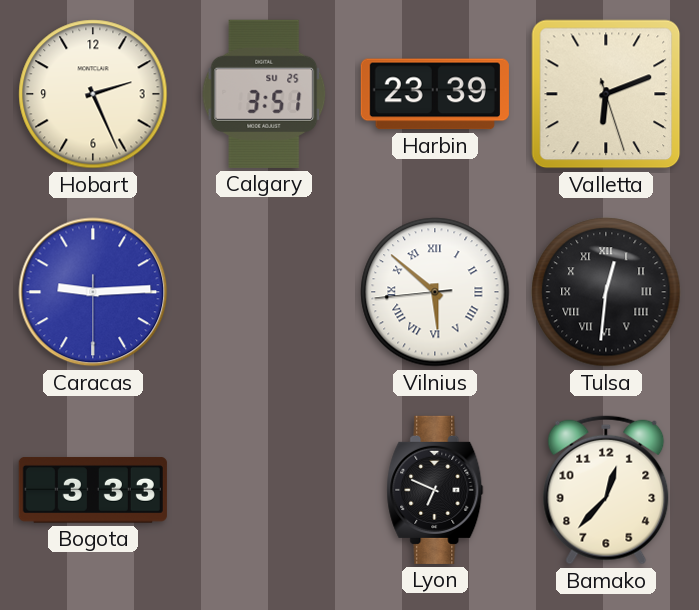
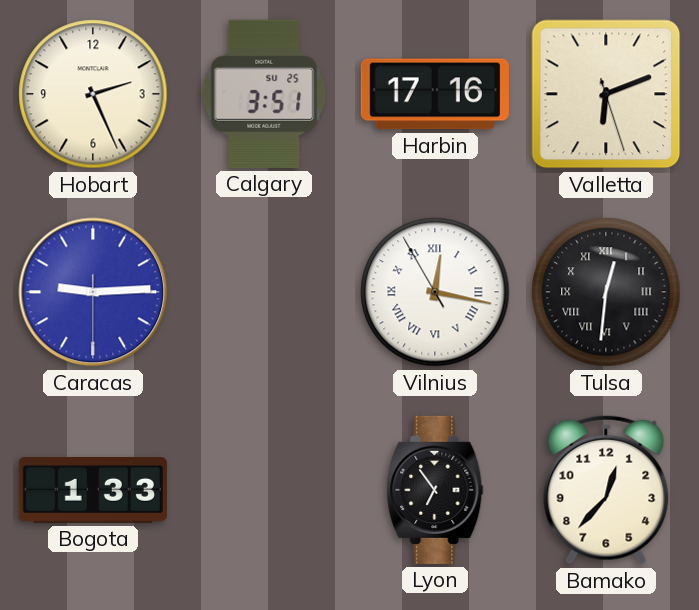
Harbin: 23:39 -> 17:16
Vilnius: 5:51 -> 12:16
Bogota: 3:33 -> 1:33
Lyon: 6:49 -> 6:54
